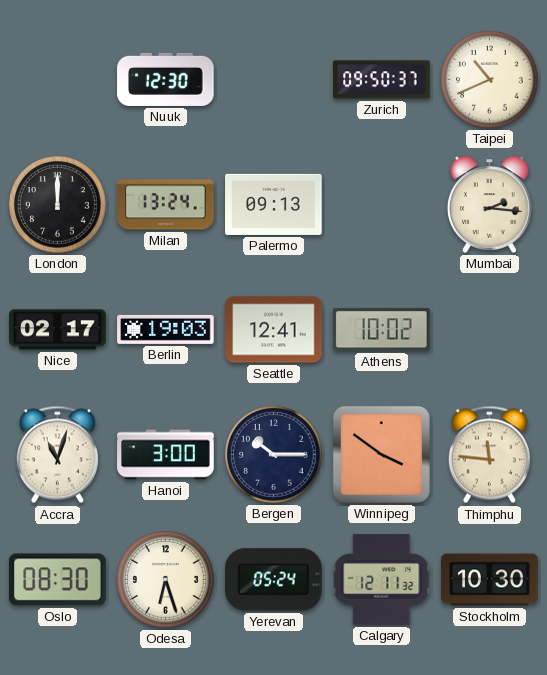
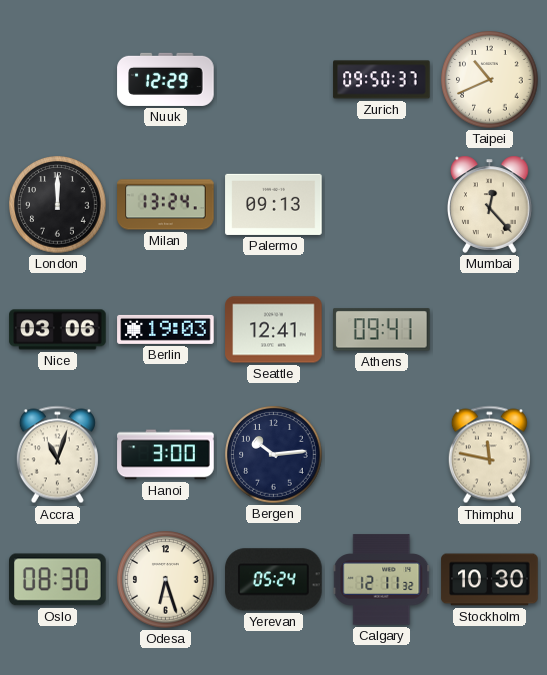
Nuuk: 12:30 -> 12:29
Mumbai: 2:16 -> 12:23
Nice: 02:17 -> 03:06
Athens: 10:02 -> 09:41
Bergen: 10:15 -> 10:14
Winnipeg: 3:51 -> none
Thimphu: 11:46 -> 11:47
